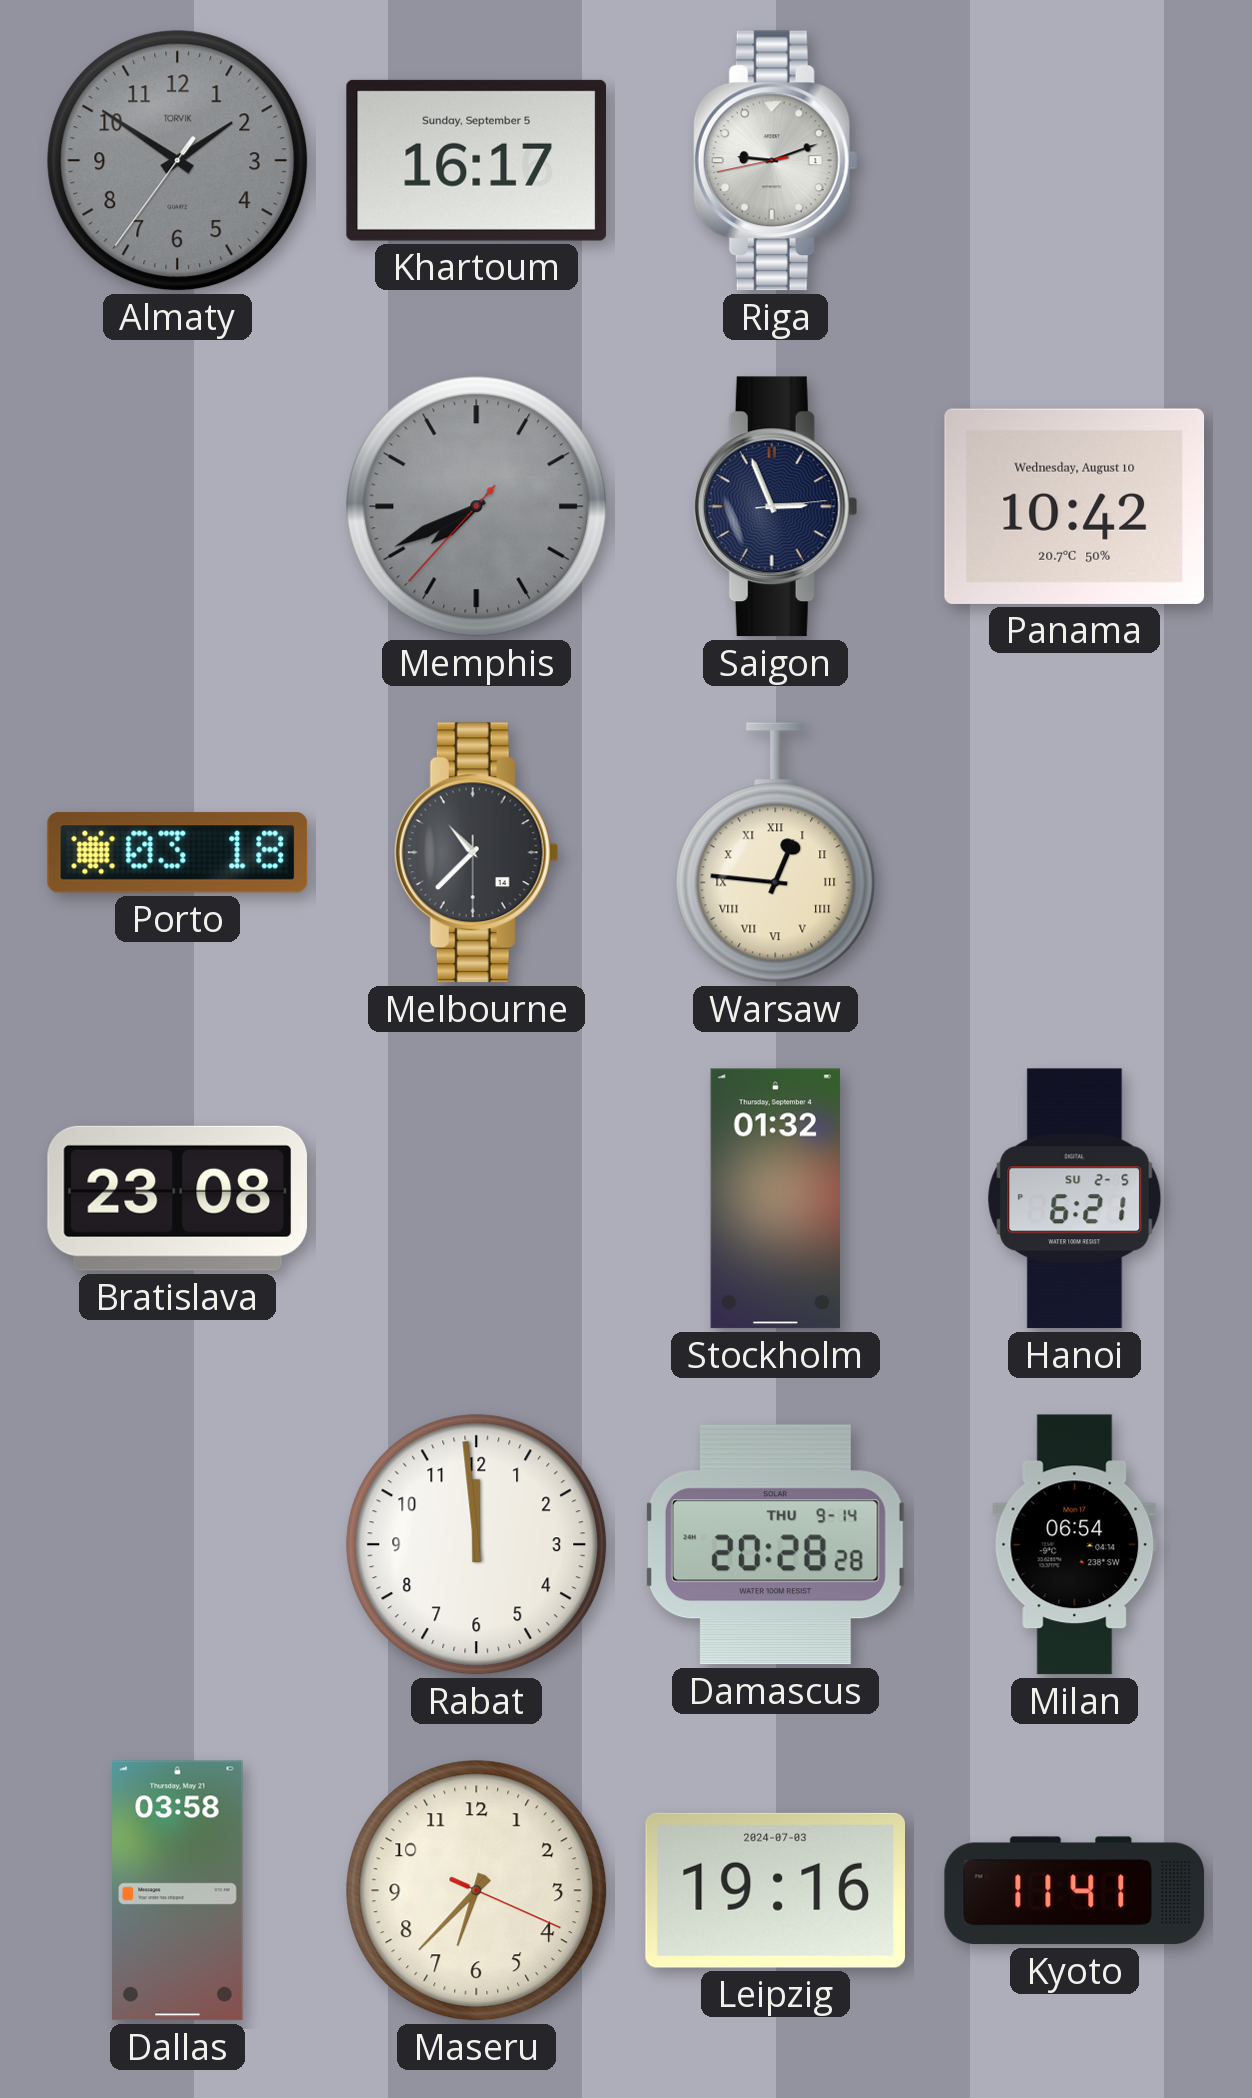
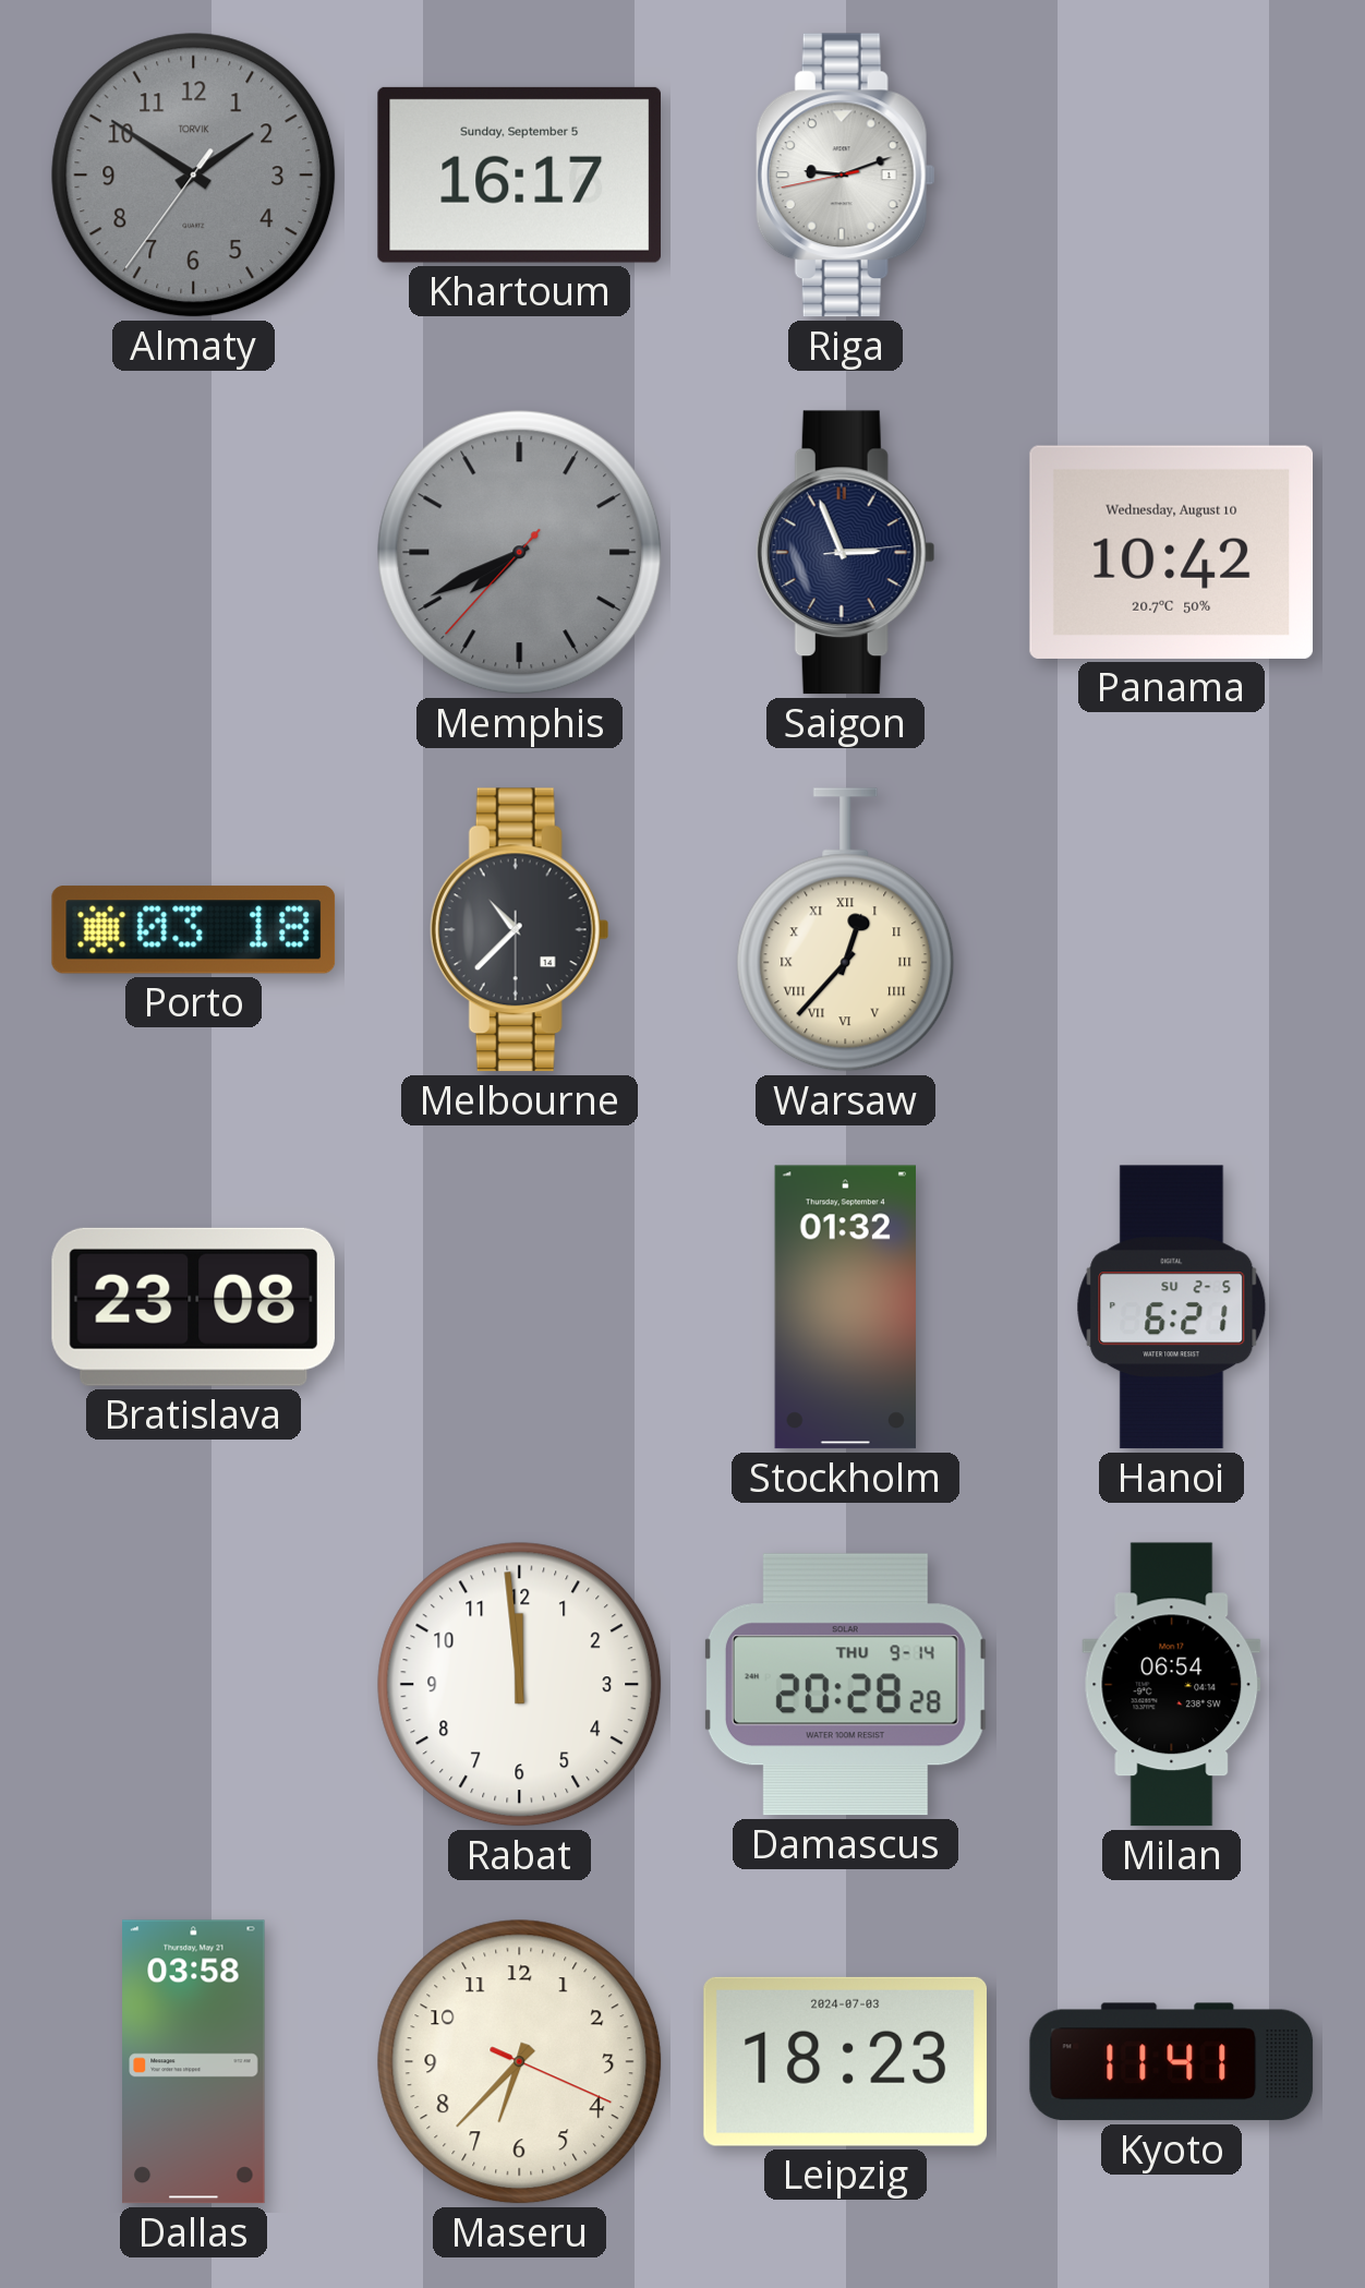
Warsaw: 12:46 -> 12:37
Leipzig: 19:16 -> 18:23
